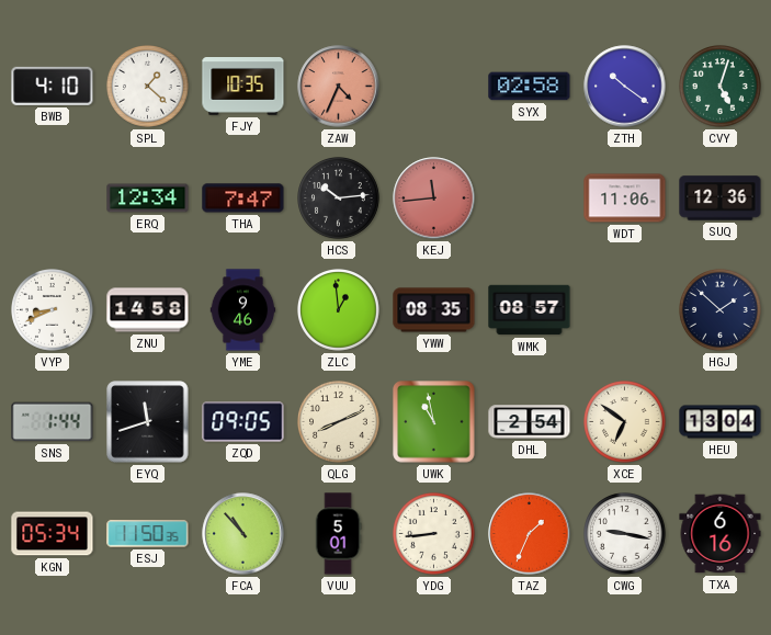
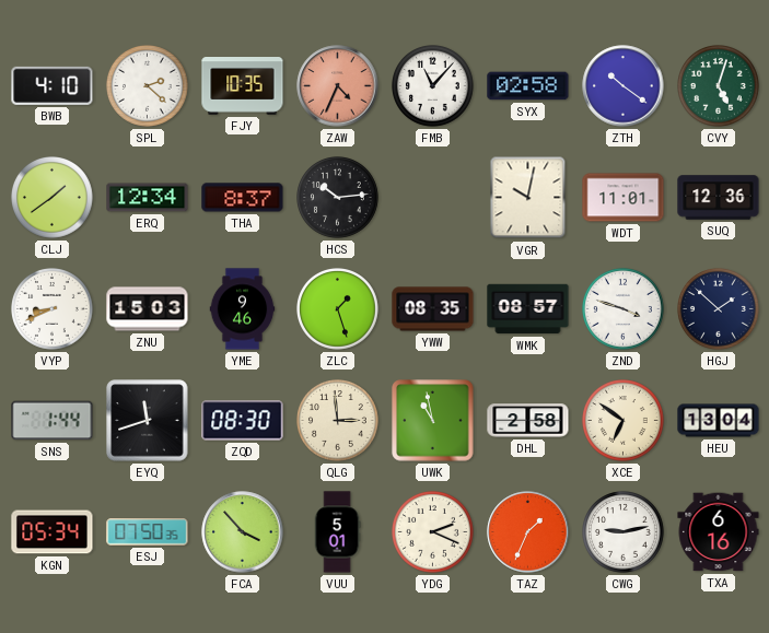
SPL: 1:22 -> 2:22
FMB: none -> 11:07
CLJ: none -> 1:39
THA: 7:47 -> 8:37
KEJ: 11:44 -> none
VGR: none -> 10:02
WDT: 11:06 -> 11:01
ZNU: 14:58 -> 15:03
ZLC: 12:59 -> 1:27
ZND: none -> 3:48
ZQD: 09:05 -> 08:30
QLG: 8:11 -> 2:59
DHL: 2:54 -> 2:58
ESJ: 11:50 -> 07:50
FCA: 10:53 -> 3:53
YDG: 8:44 -> 2:19
CWG: 9:17 -> 9:13
